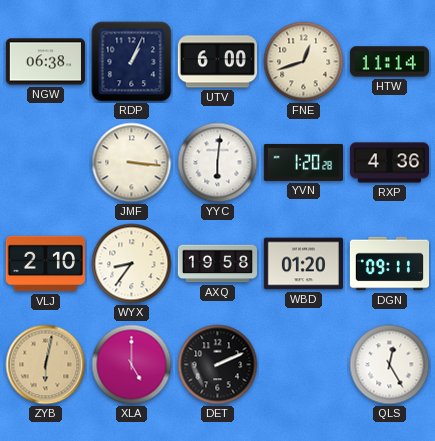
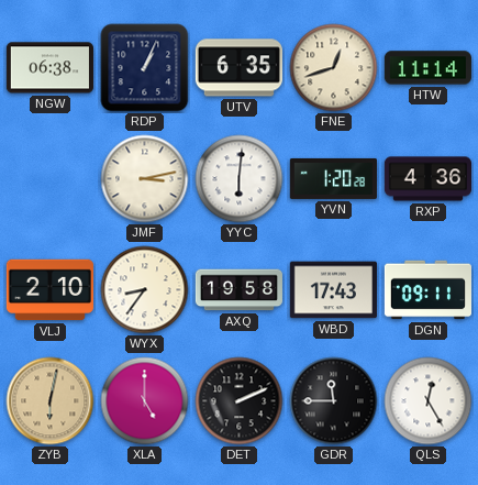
UTV: 6:00 -> 6:35
JMF: 3:16 -> 3:13
WBD: 01:20 -> 17:43
GDR: none -> 11:45
